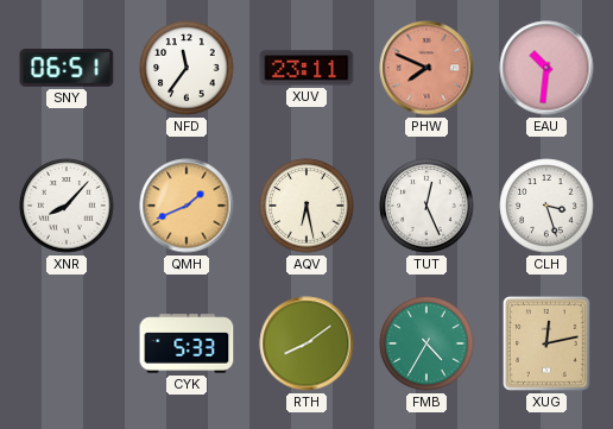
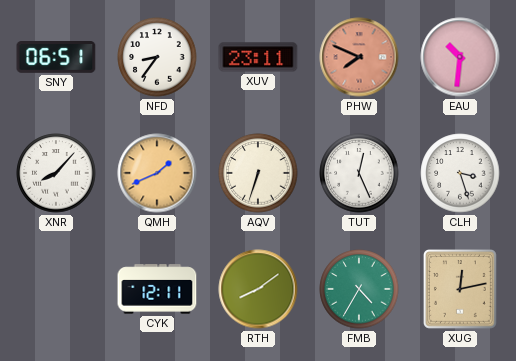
NFD: 11:36 -> 8:36
AQV: 6:28 -> 6:33
CYK: 5:33 -> 12:11
